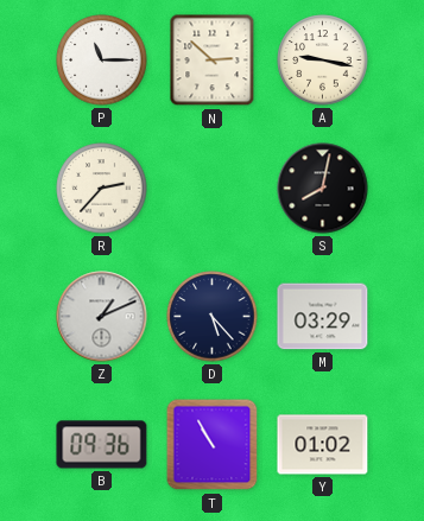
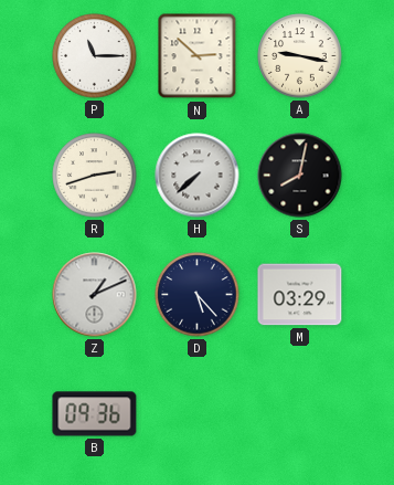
R: 2:37 -> 2:42
H: none -> 7:38
T: 10:55 -> none
Y: 01:02 -> none
